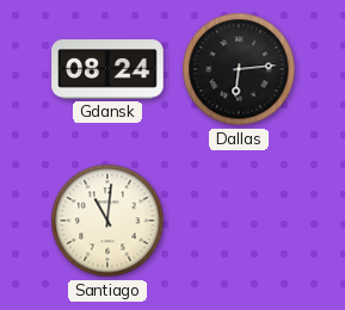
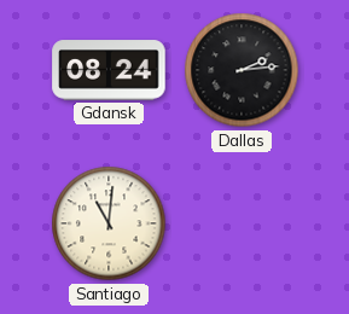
Dallas: 6:14 -> 2:14
